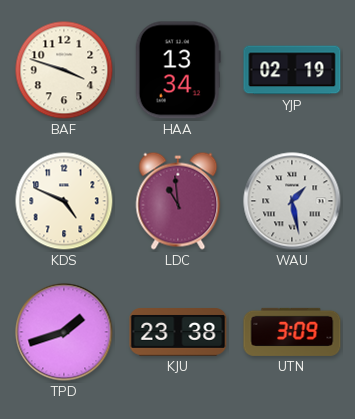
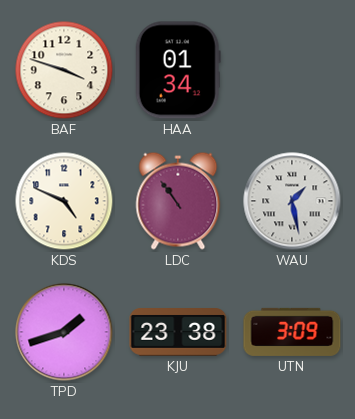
HAA: 13:34 -> 01:34
YJP: 02:19 -> none
LDC: 10:59 -> 10:54
